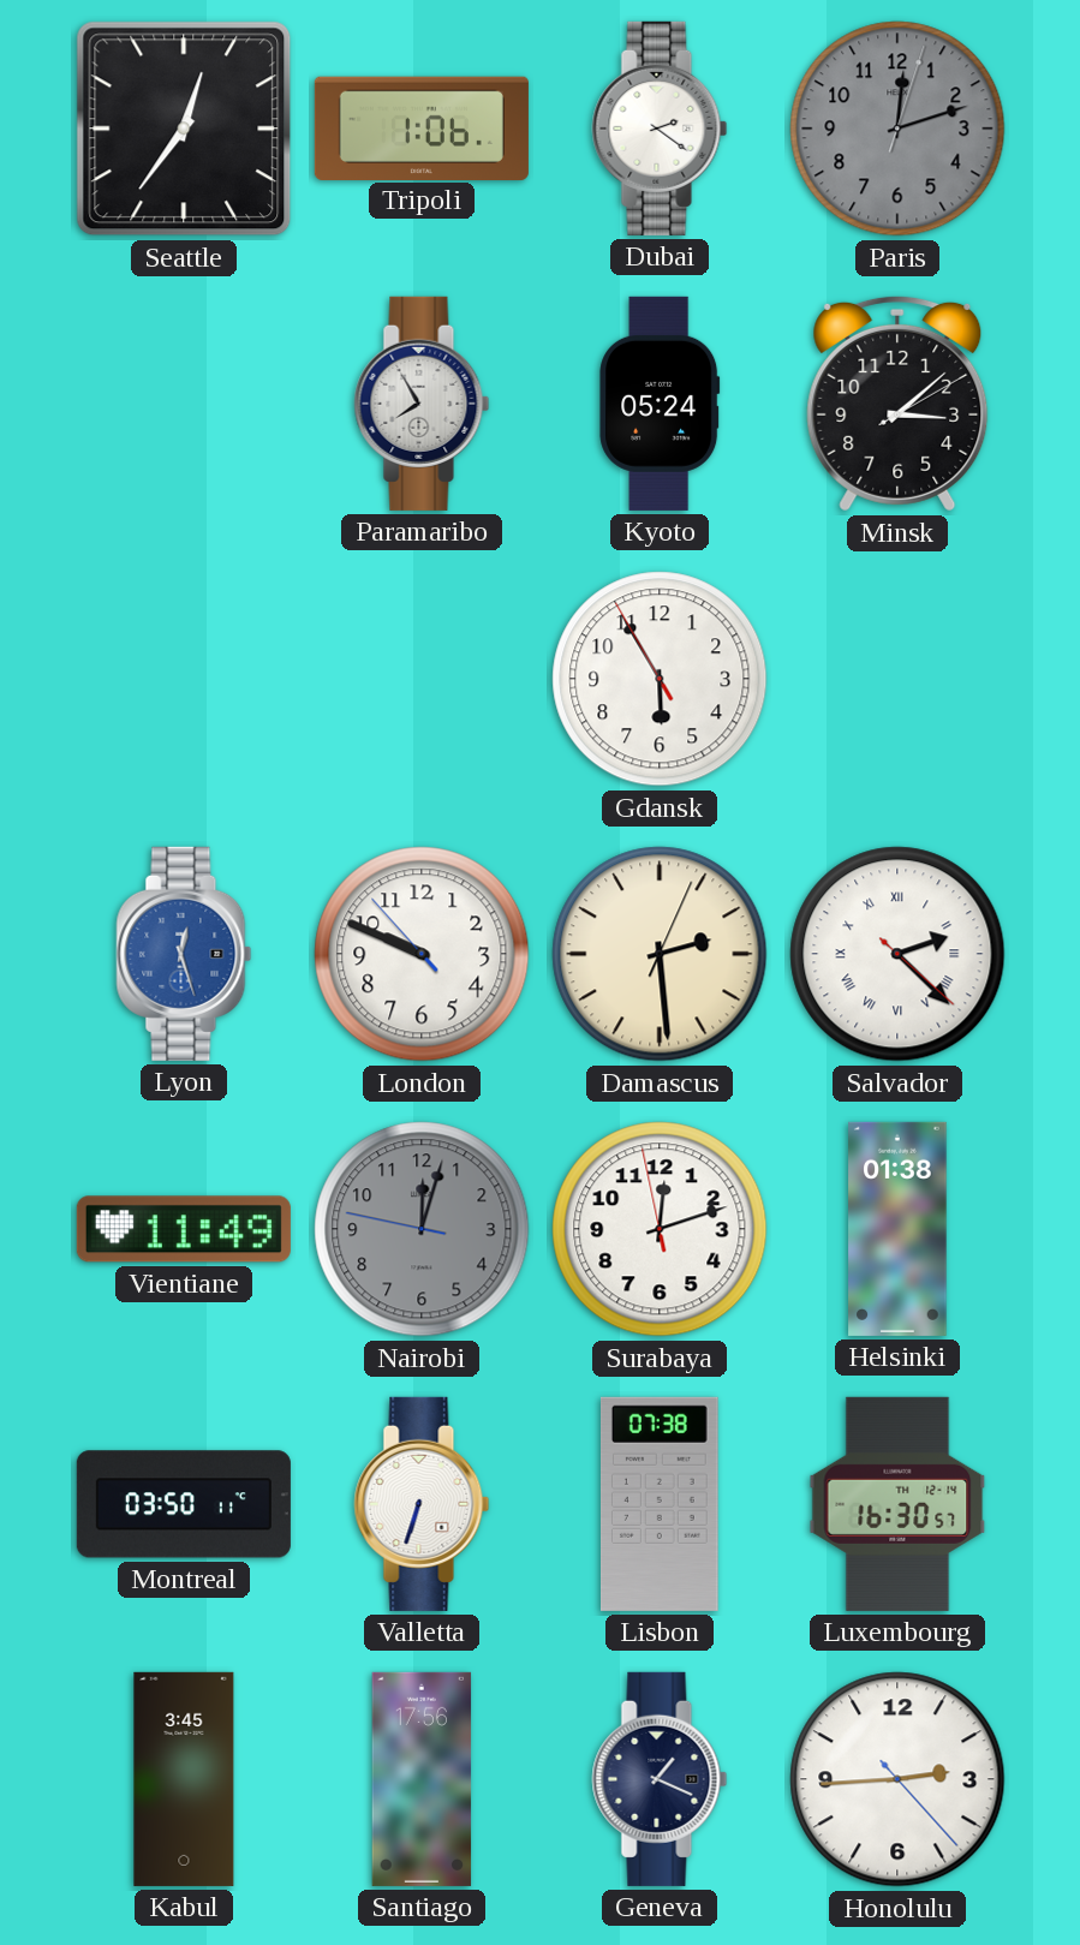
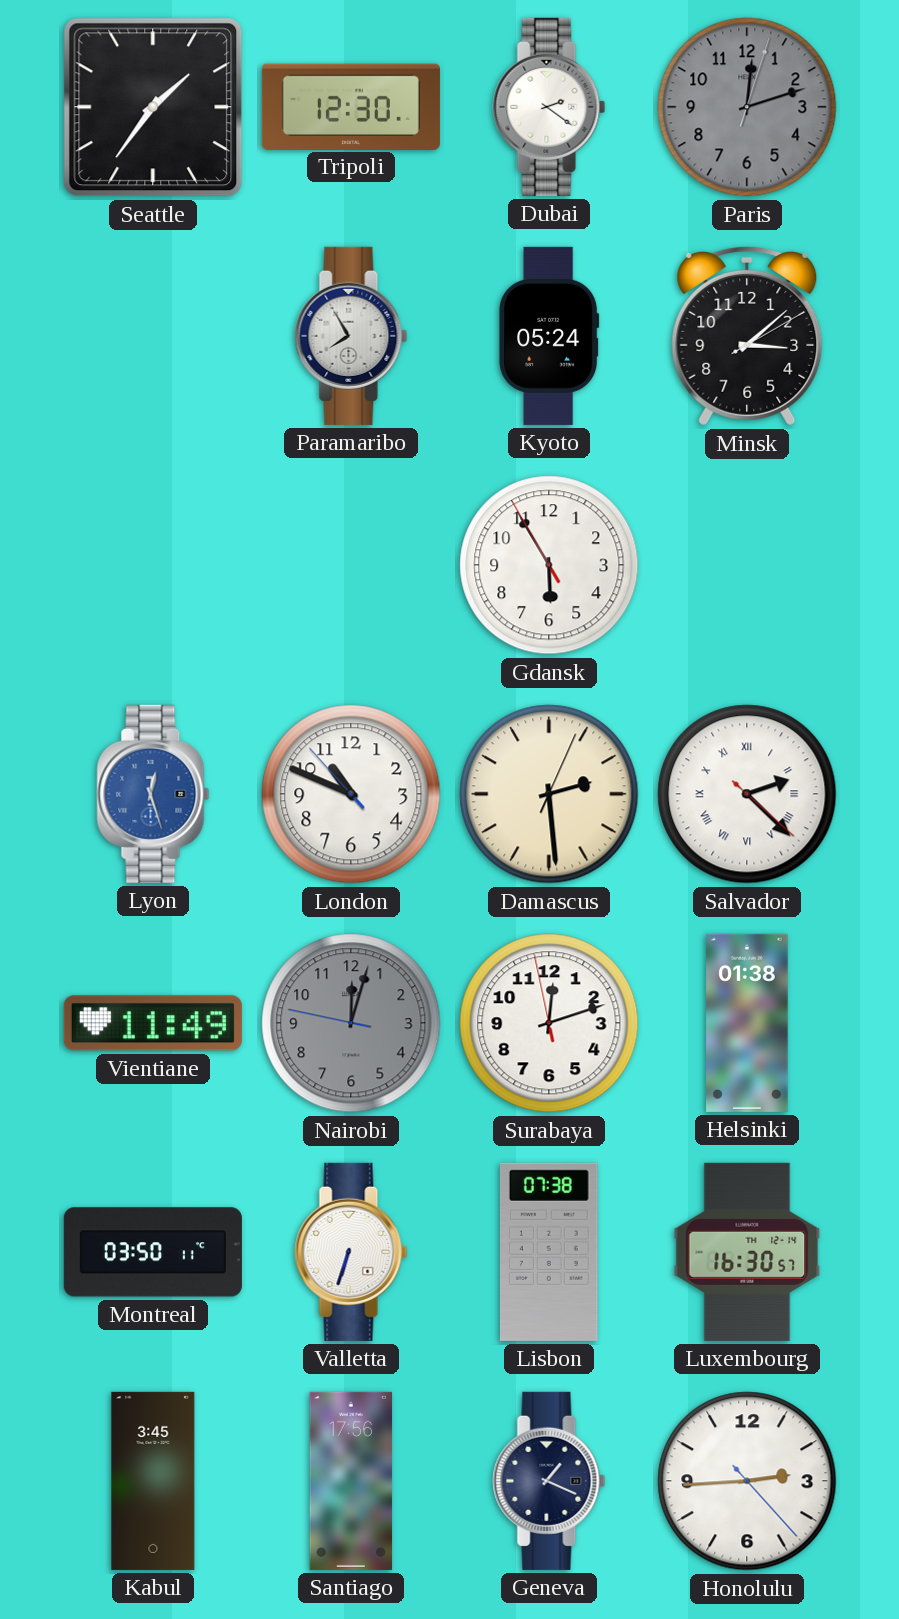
Seattle: 12:36 -> 1:36
Tripoli: 1:06 -> 12:30
London: 9:48 -> 10:48
